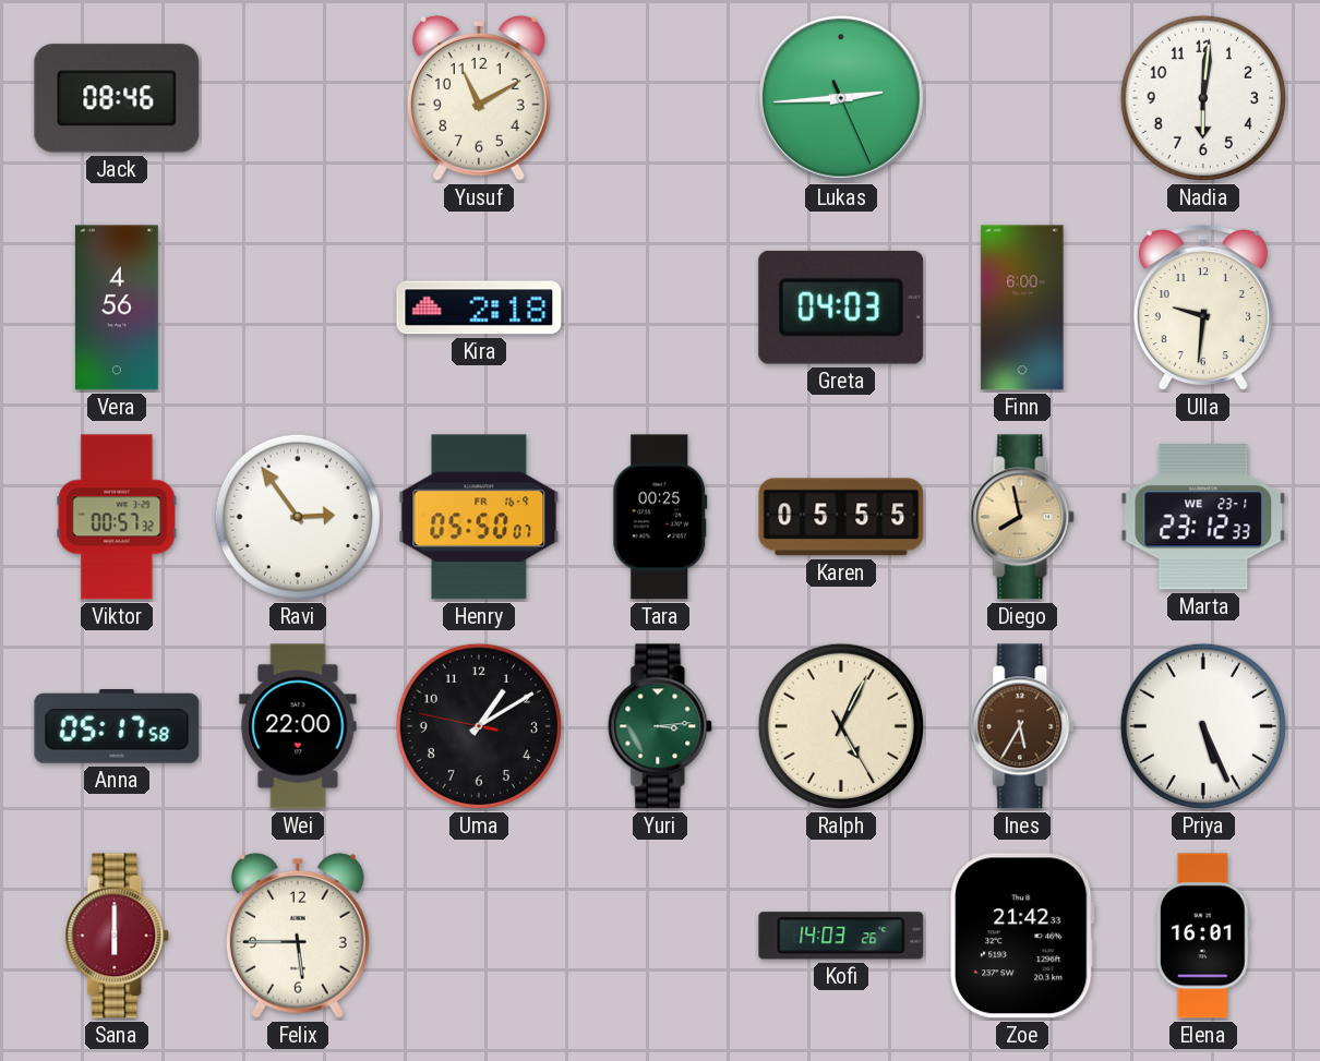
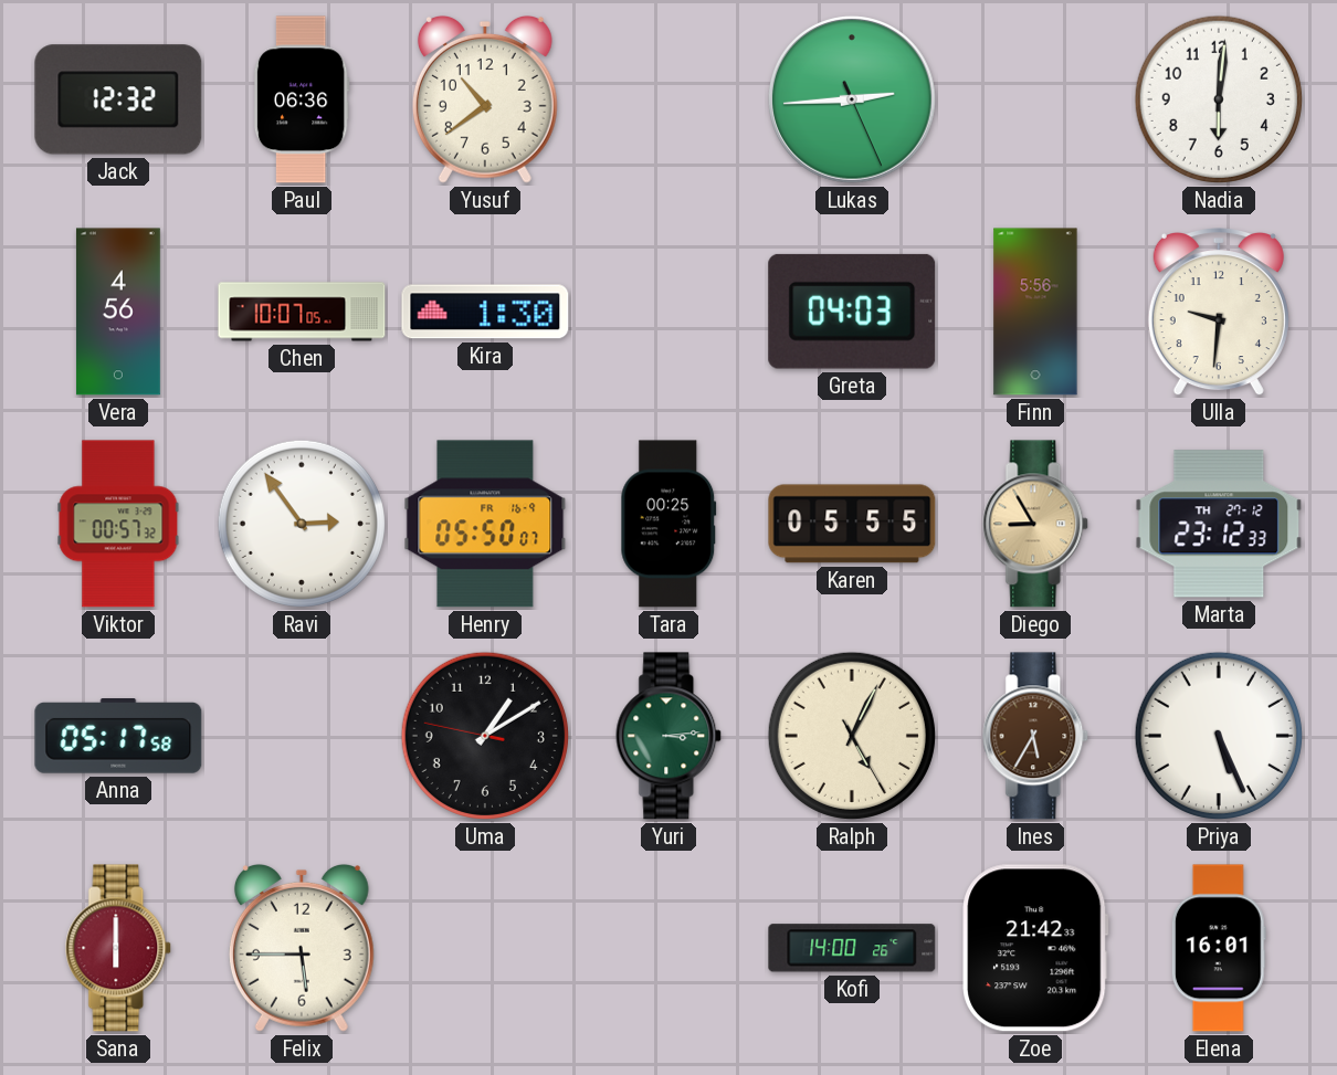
Jack: 08:46 -> 12:32
Paul: none -> 06:36
Yusuf: 11:10 -> 10:39
Chen: none -> 10:07
Kira: 2:18 -> 1:30
Finn: 6:00 -> 5:56
Diego: 7:58 -> 8:55
Marta date: WE 23-1 -> TH 27-12
Wei: 22:00 -> none
Kofi: 14:03 -> 14:00
